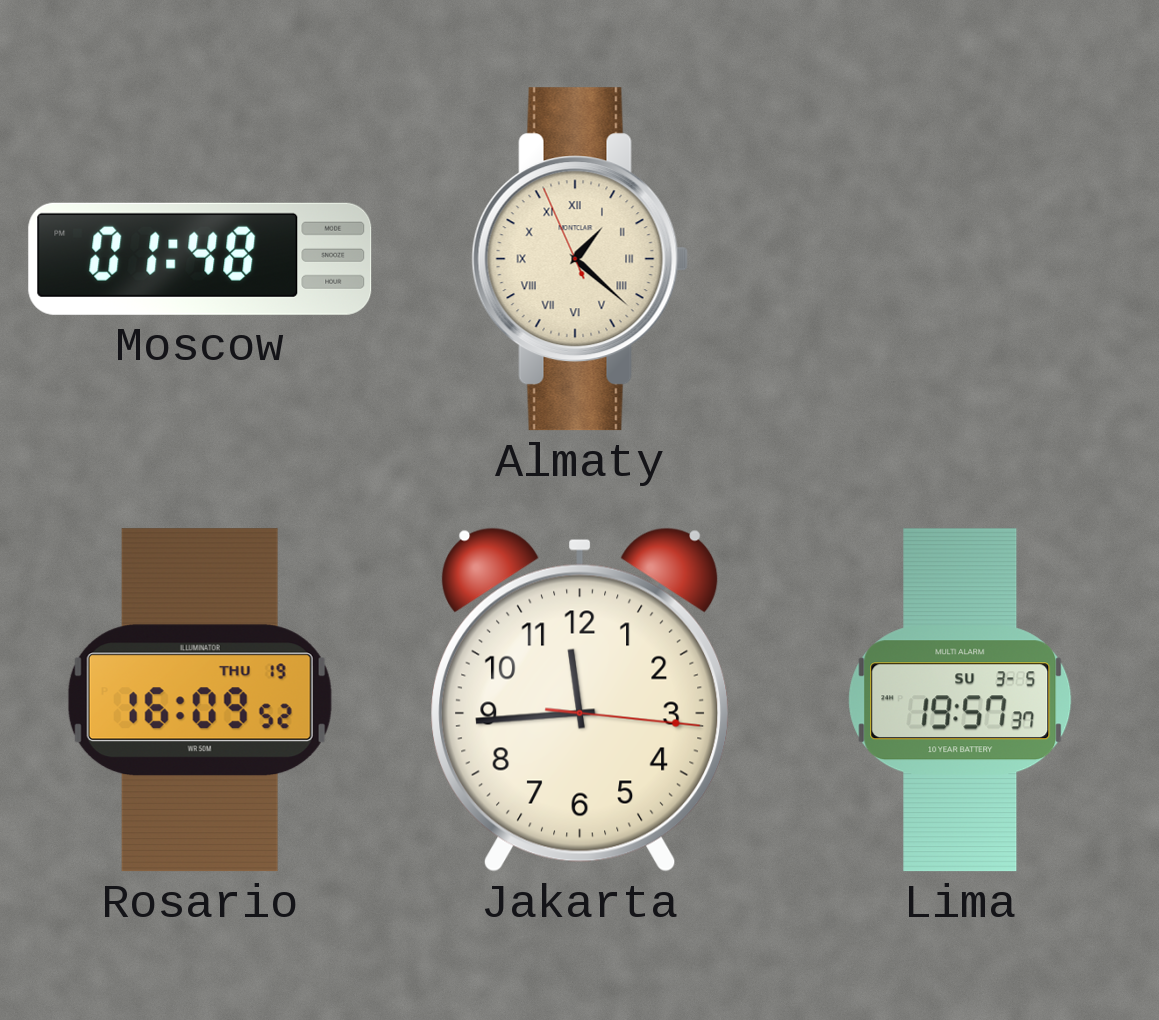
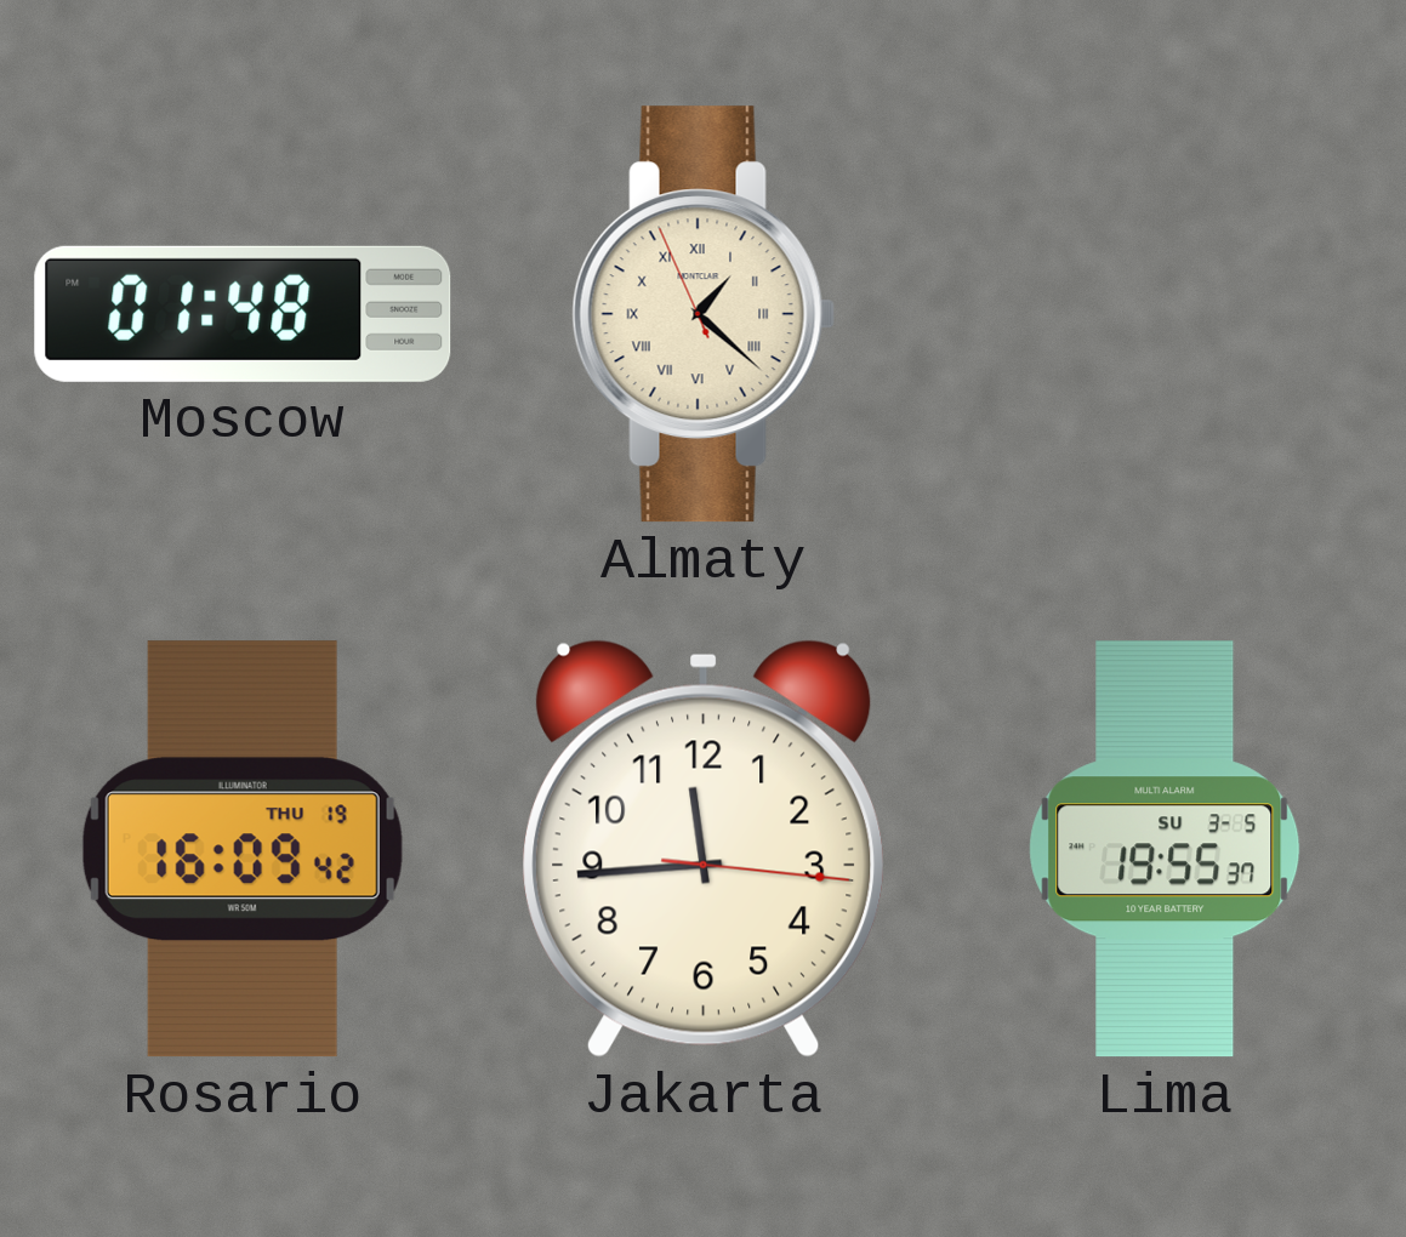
Rosario: 16:09:52 -> 16:09:42
Lima: 19:57 -> 19:55
